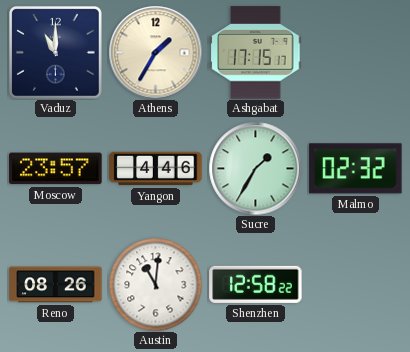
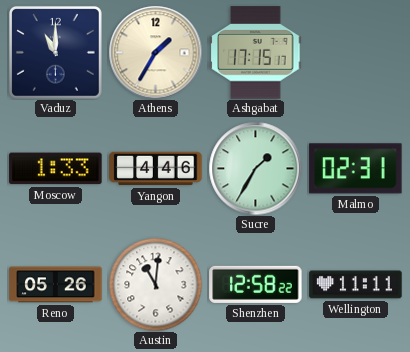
Moscow: 23:57 -> 1:33
Malmo: 02:32 -> 02:31
Reno: 08:26 -> 05:26
Wellington: none -> 11:11
